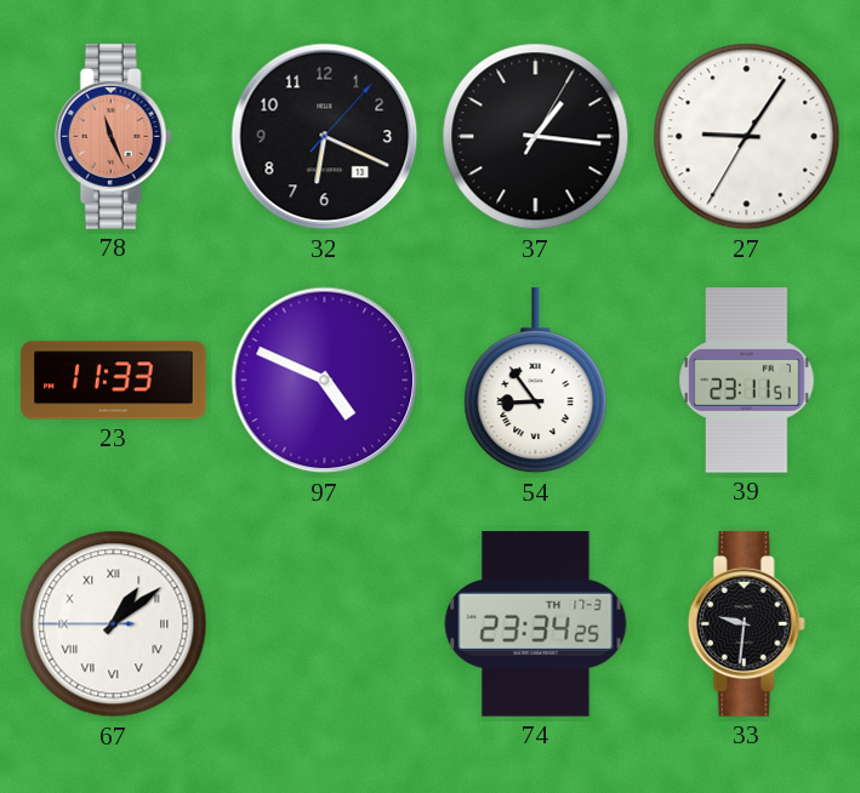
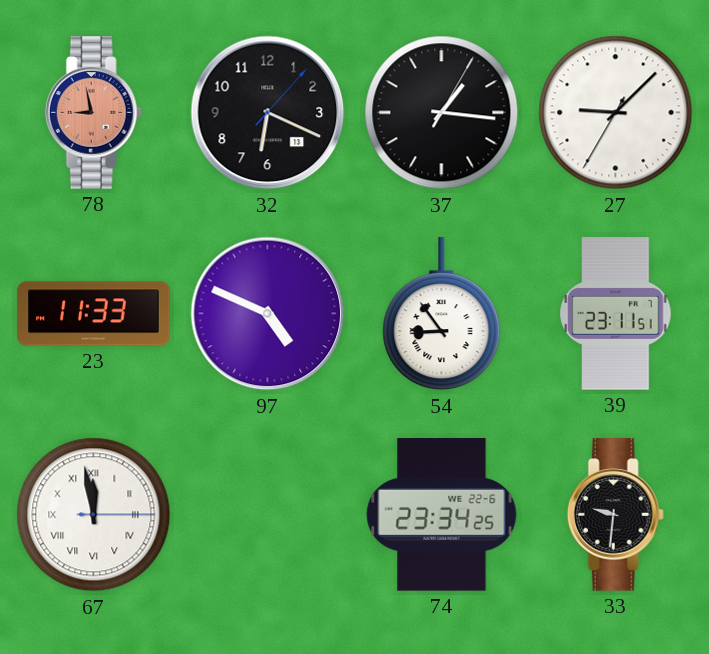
78: 11:26 -> 8:58
27: 9:05 -> 9:07
67: 1:08 -> 11:58
74 date: TH 17-3 -> WE 22-6
